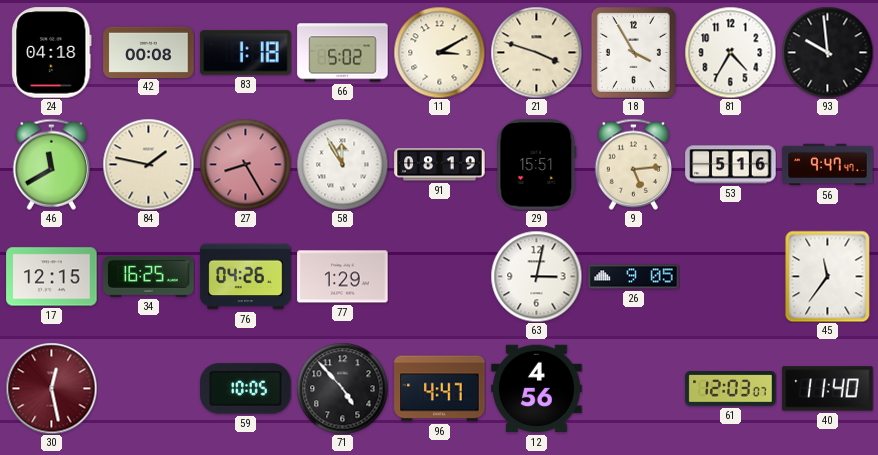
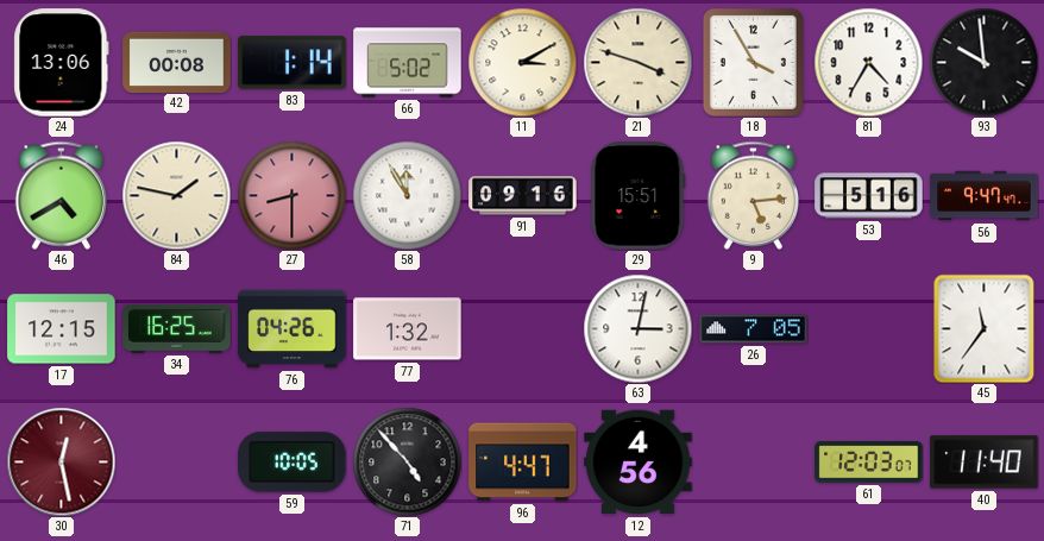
24: 04:18 -> 13:06
83: 1:18 -> 1:14
46: 11:40 -> 4:40
27: 8:25 -> 8:30
91: 08:19 -> 09:16
77: 1:29 -> 1:32
26: 9:05 -> 7:05
